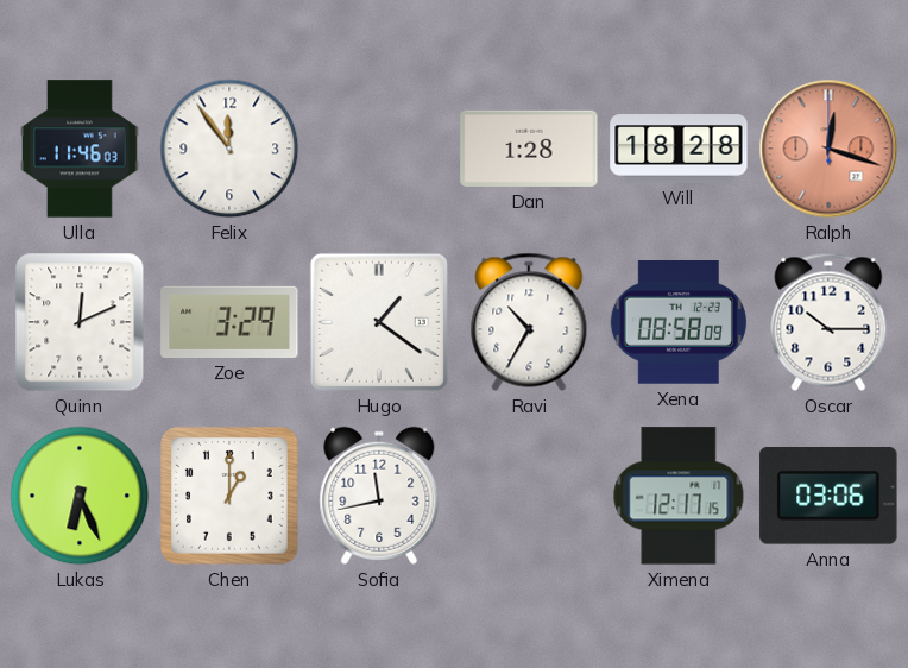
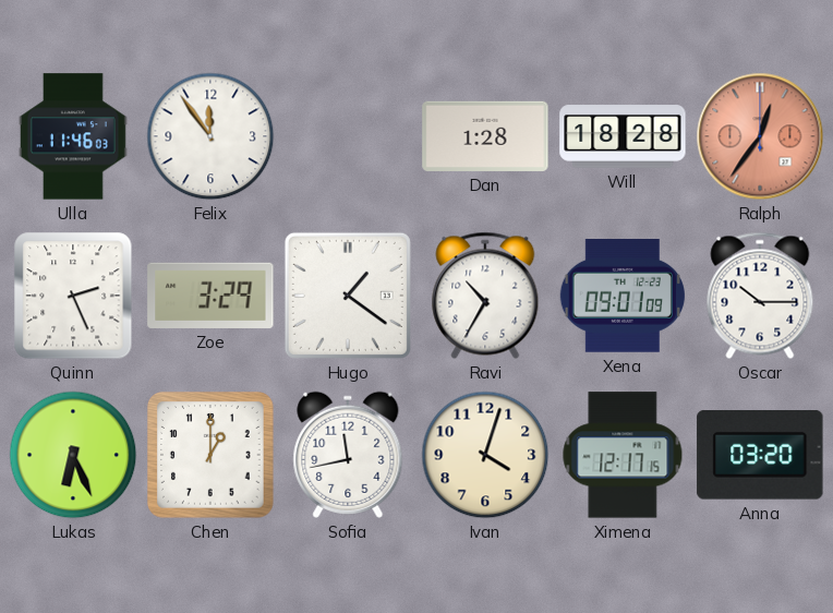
Ralph: 12:18 -> 12:36
Quinn: 12:11 -> 2:26
Xena: 08:58 -> 09:01
Ivan: none -> 4:03
Anna: 03:06 -> 03:20
